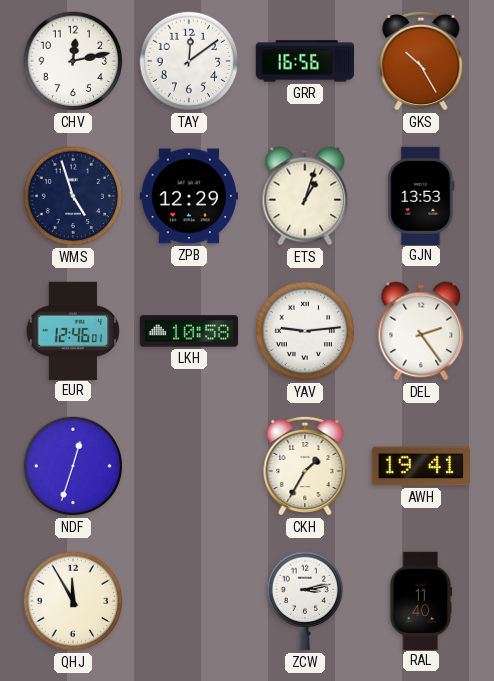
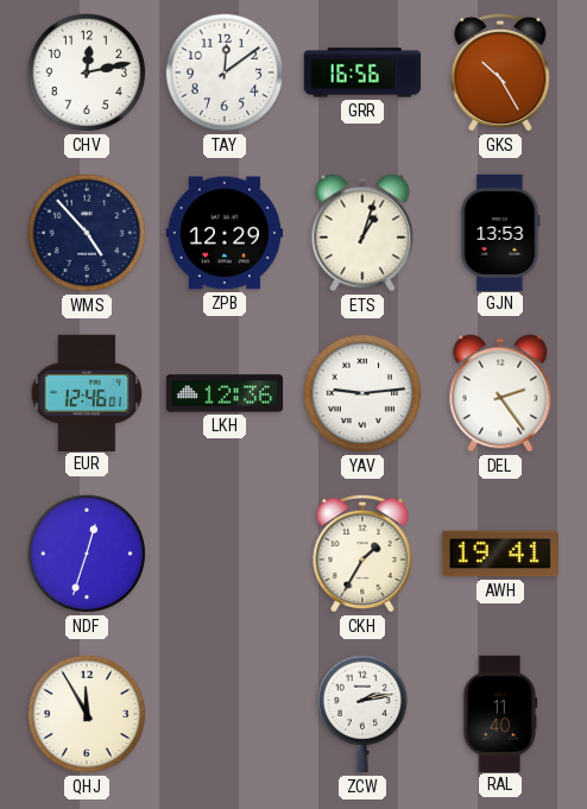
WMS: 4:57 -> 4:53
LKH: 10:58 -> 12:36
ZCW: 3:13 -> 2:13
